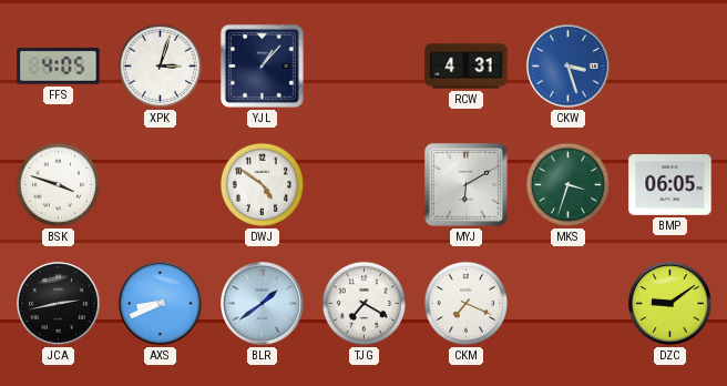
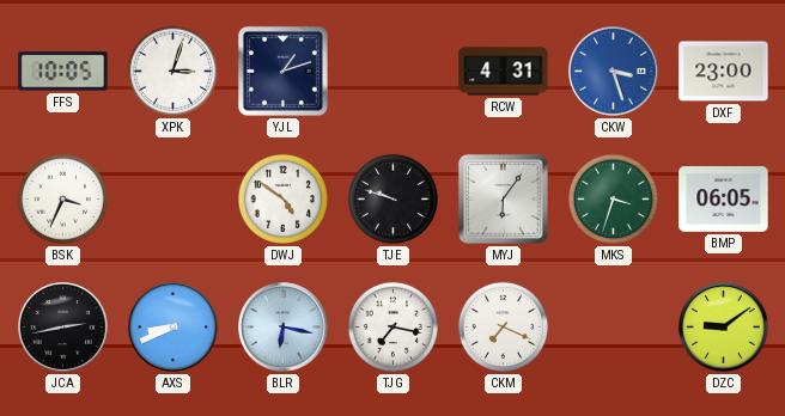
FFS: 4:05 -> 10:05
YJL: 1:07 -> 1:12
DXF: none -> 23:00
BSK: 3:48 -> 3:34
TJE: none -> 9:48
MYJ: 6:10 -> 6:06
BLR: 1:39 -> 6:17
TJG: 7:20 -> 7:17
